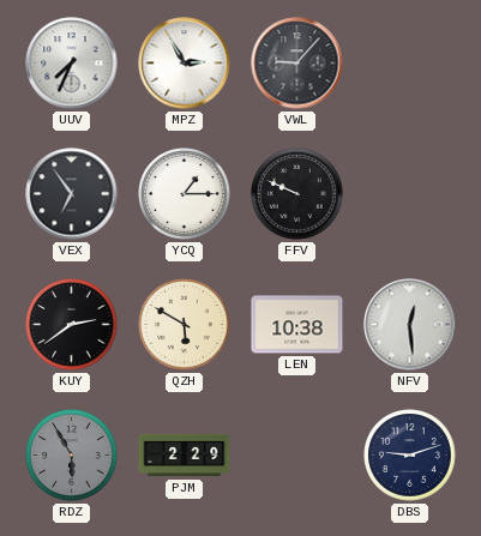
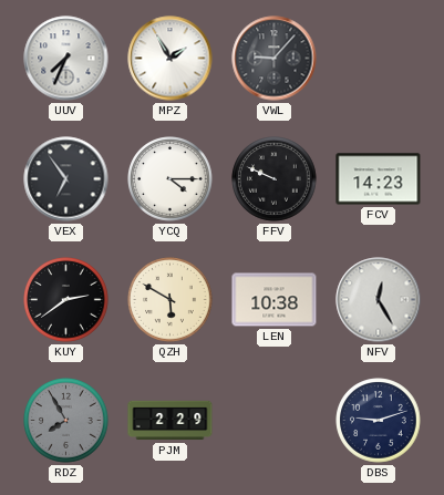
MPZ: 2:55 -> 1:55
YCQ: 1:15 -> 4:15
FCV: none -> 14:23
NFV: 12:29 -> 12:25
RDZ: 5:55 -> 7:55
